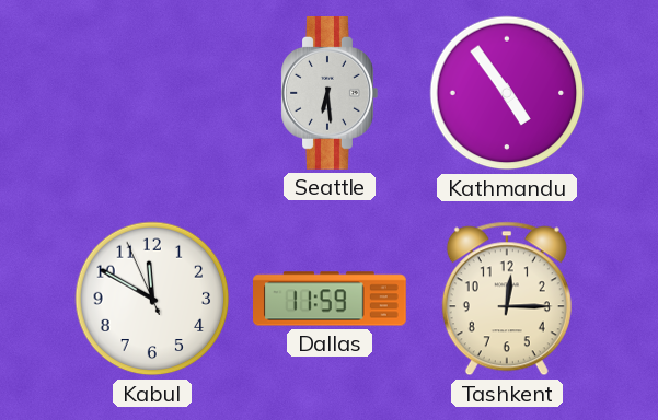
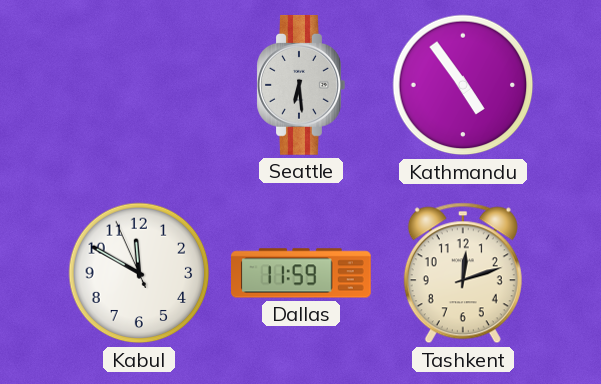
Tashkent: 12:15 -> 12:12
